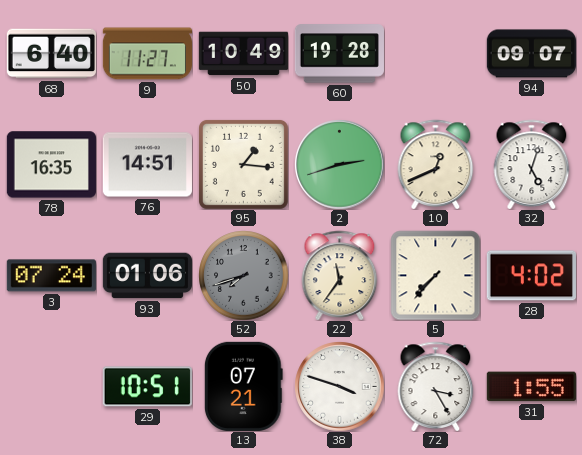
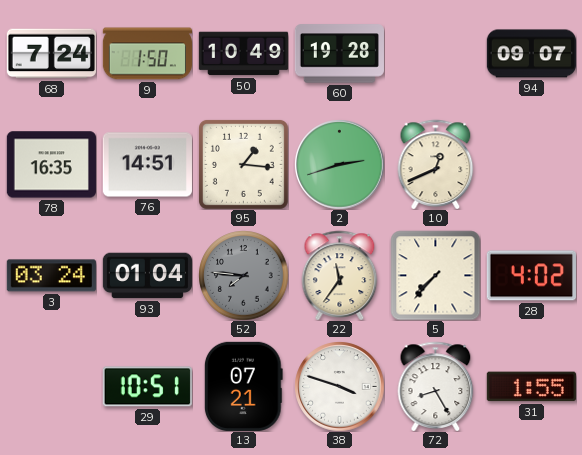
68: 6:40 -> 7:24
9: 11:27 -> 1:50
32: 5:03 -> none
3: 07:24 -> 03:24
93: 01:06 -> 01:04
52: 7:42 -> 7:46
72: 3:25 -> 8:25
